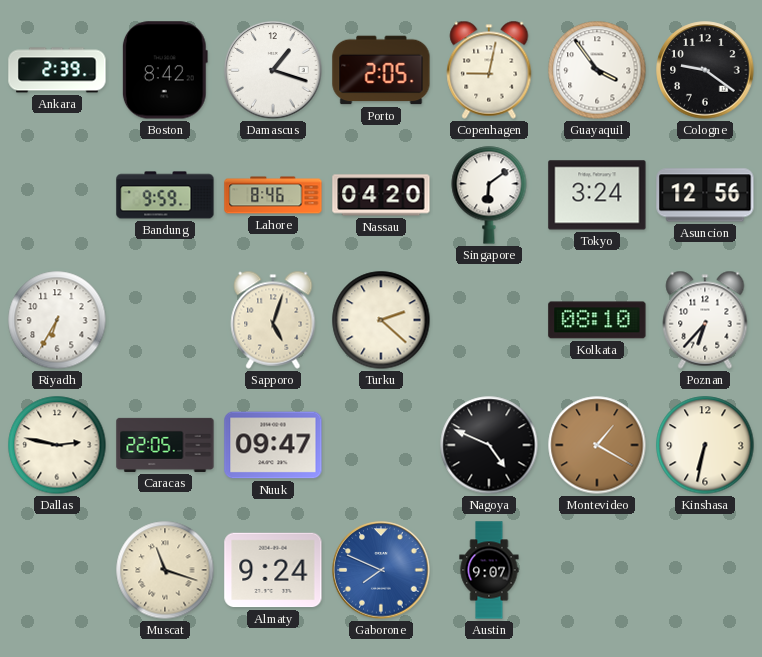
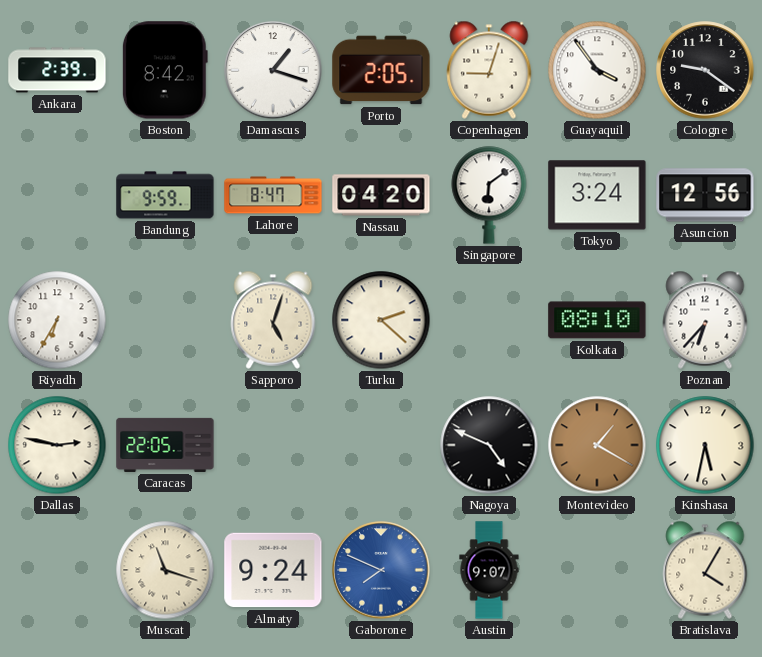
Copenhagen: 9:02 -> 9:03
Lahore: 8:46 -> 8:47
Nuuk: 09:47 -> none
Kinshasa: 6:32 -> 5:32
Bratislava: none -> 4:05
